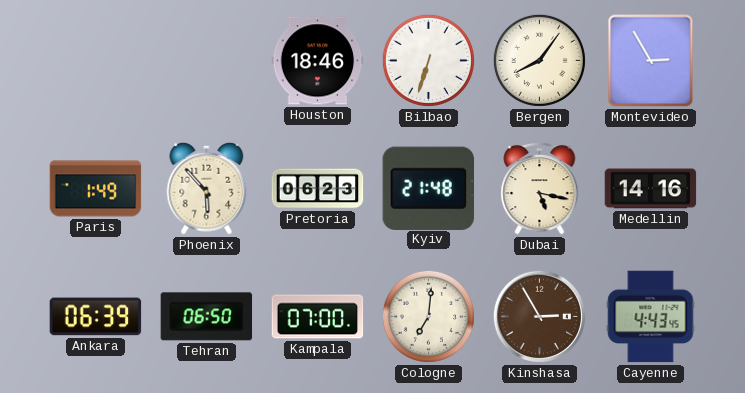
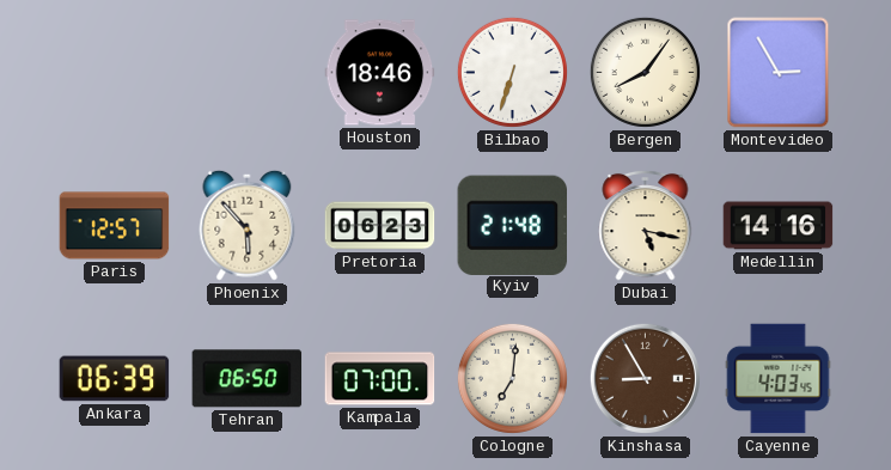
Paris: 1:49 -> 12:57
Kinshasa: 2:55 -> 8:55
Cayenne: 4:43 -> 4:03
